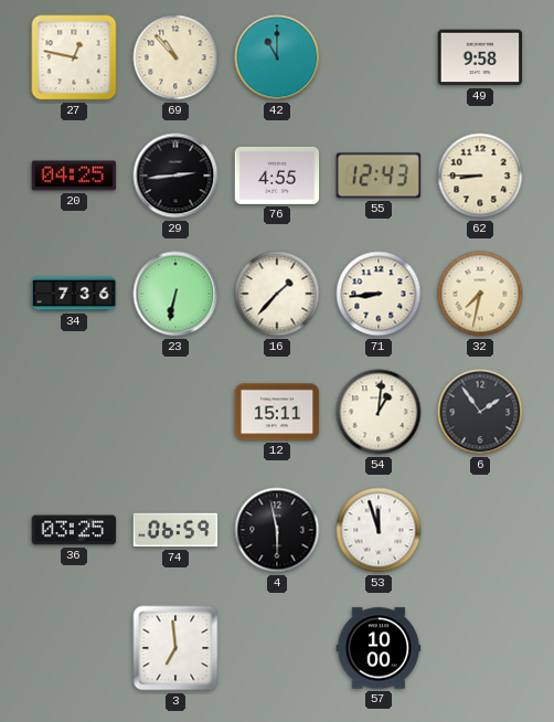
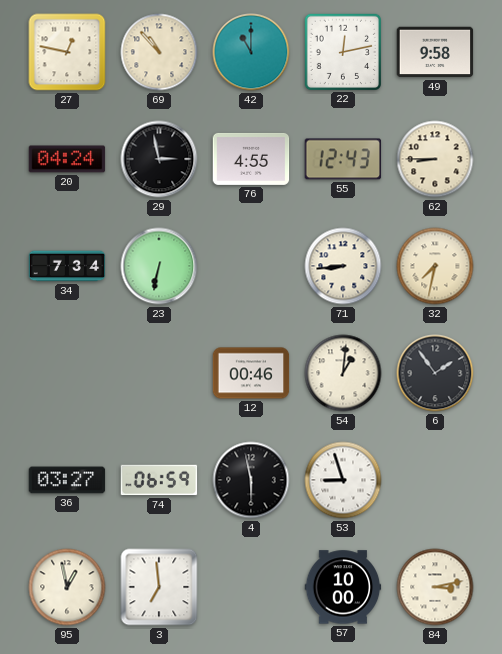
22: none -> 12:13
20: 04:25 -> 04:24
29: 2:44 -> 2:58
34: 7:36 -> 7:34
16: 1:37 -> none
12: 15:11 -> 00:46
36: 03:25 -> 03:27
53: 11:57 -> 8:57
95: none -> 12:58
84: none -> 3:13
